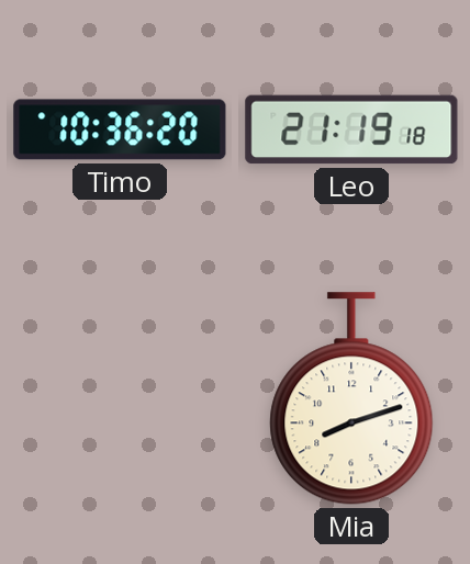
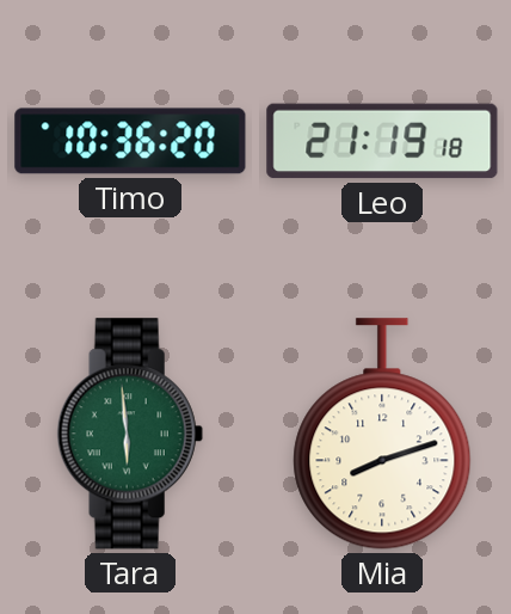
Tara: none -> 5:59
